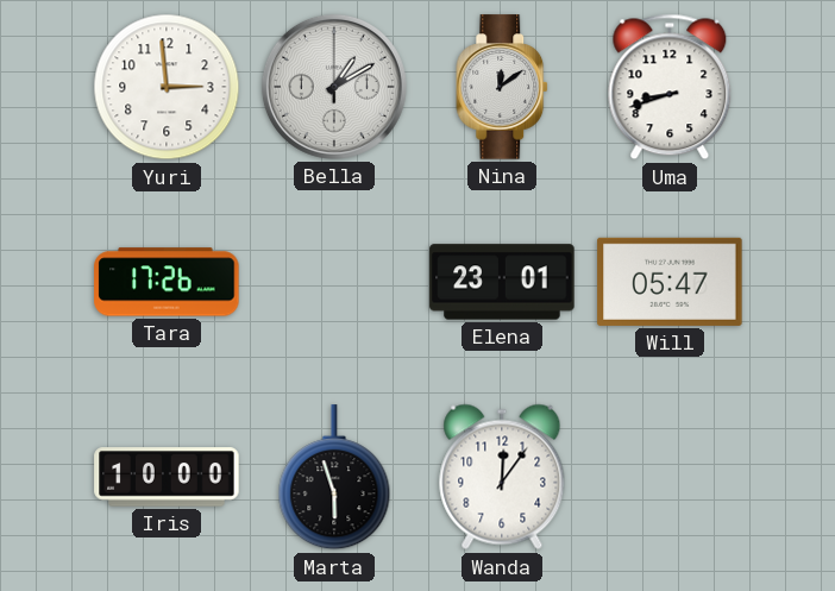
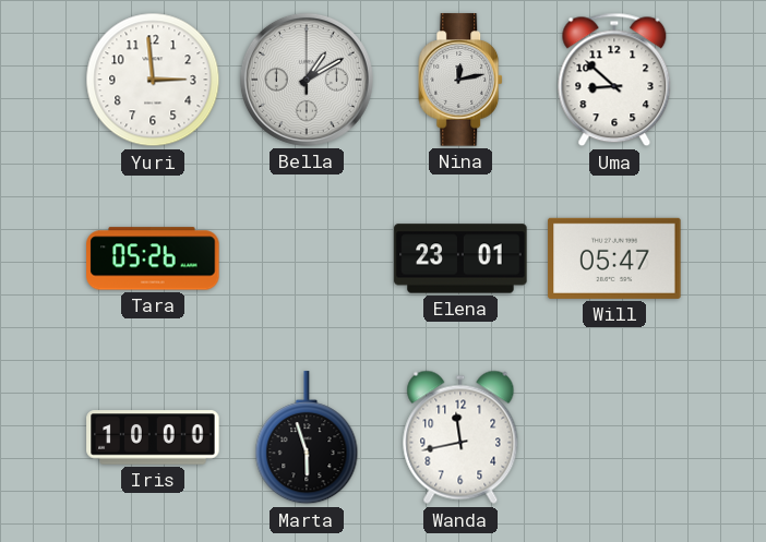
Nina: 12:09 -> 12:13
Uma: 8:42 -> 8:52
Tara: 17:26 -> 05:26
Wanda: 12:06 -> 11:43
